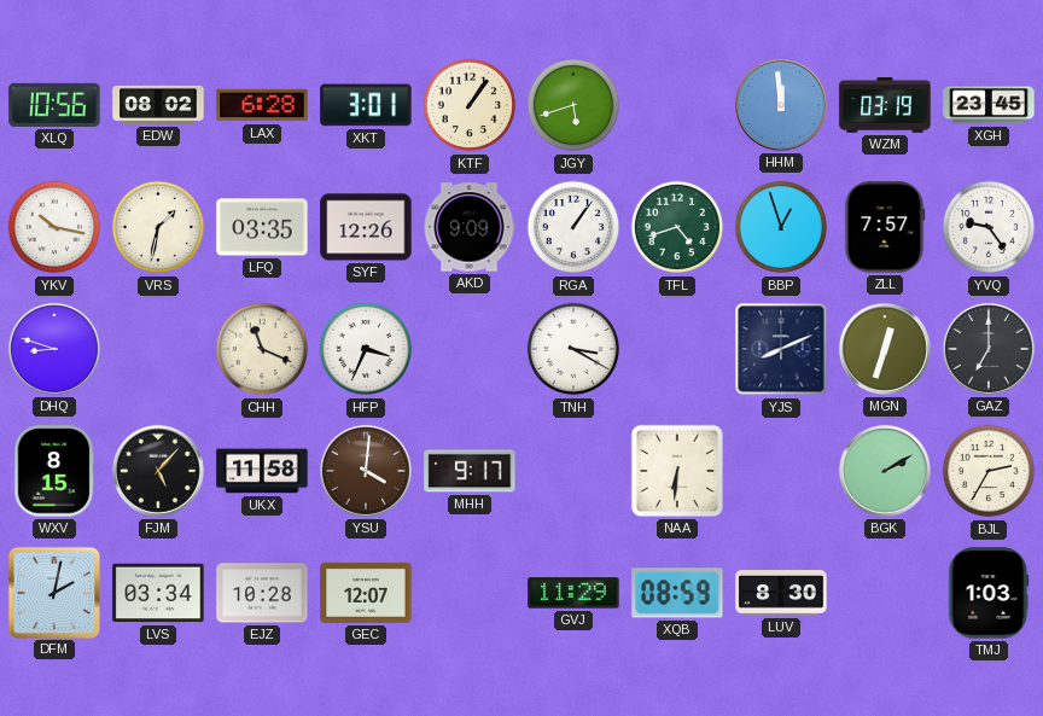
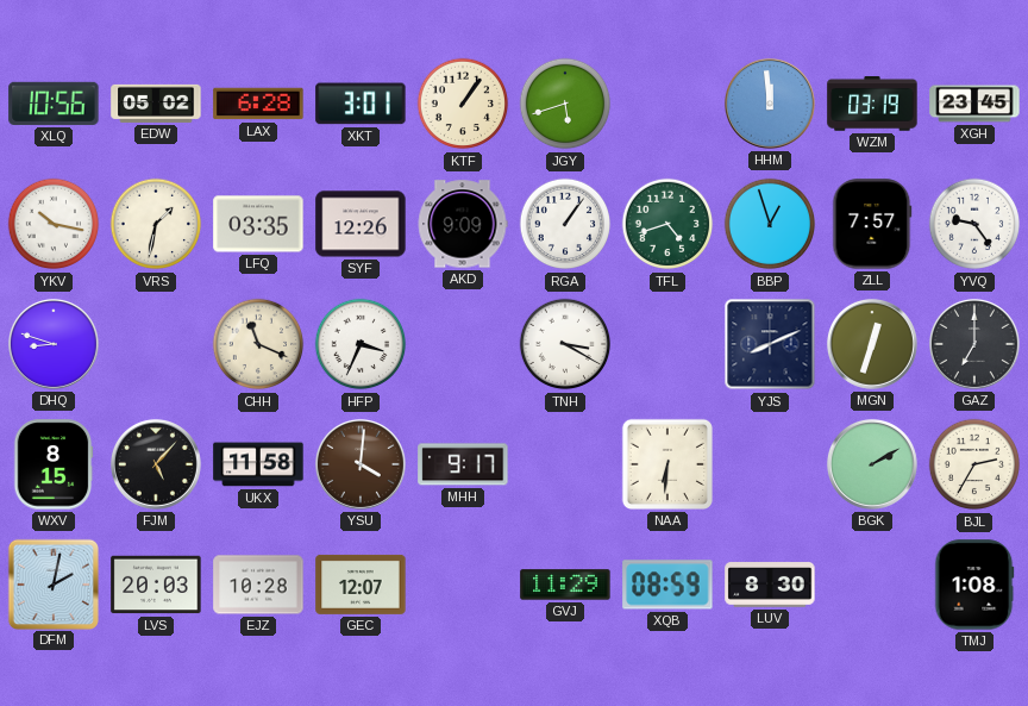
EDW: 08:02 -> 05:02
LVS: 03:34 -> 20:03
TMJ: 1:03 -> 1:08
